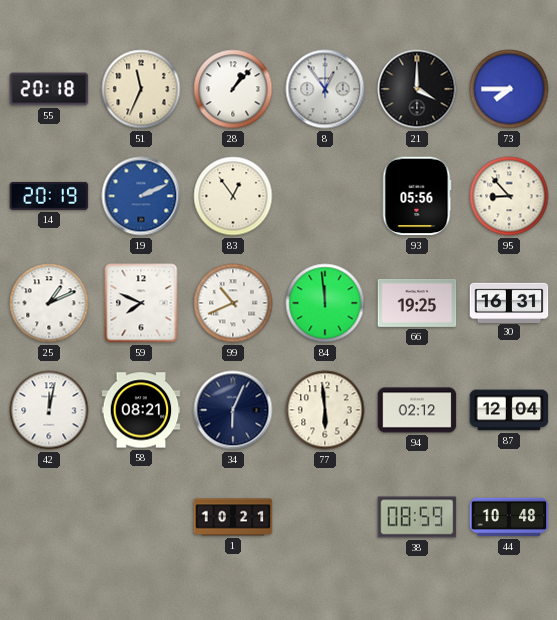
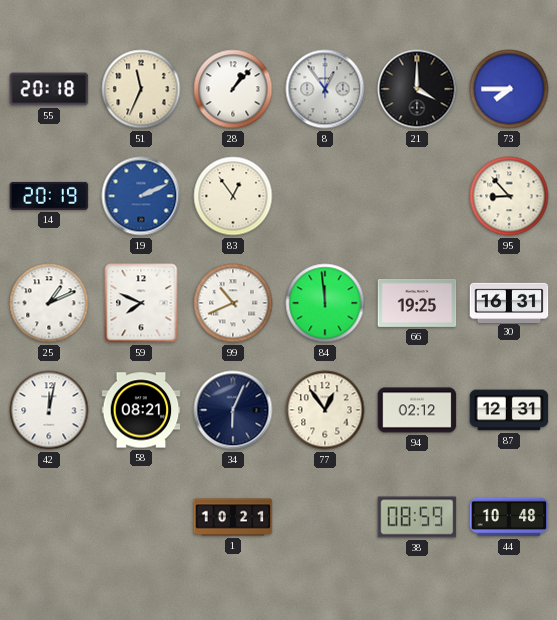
93: 05:56 -> none
77: 5:59 -> 12:54
87: 12:04 -> 12:31
